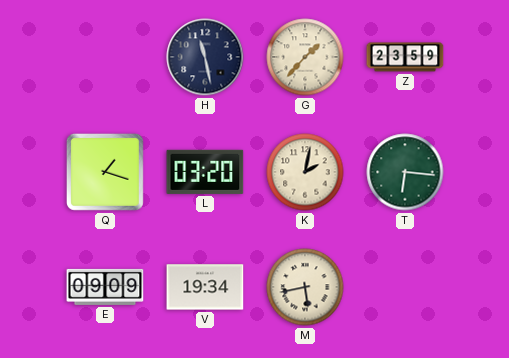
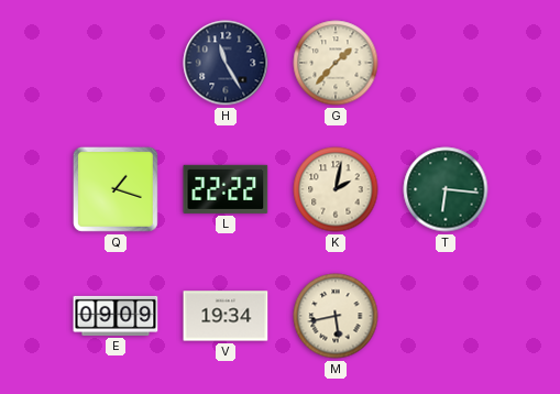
H: 11:28 -> 11:25
Z: 23:59 -> none
L: 03:20 -> 22:22
